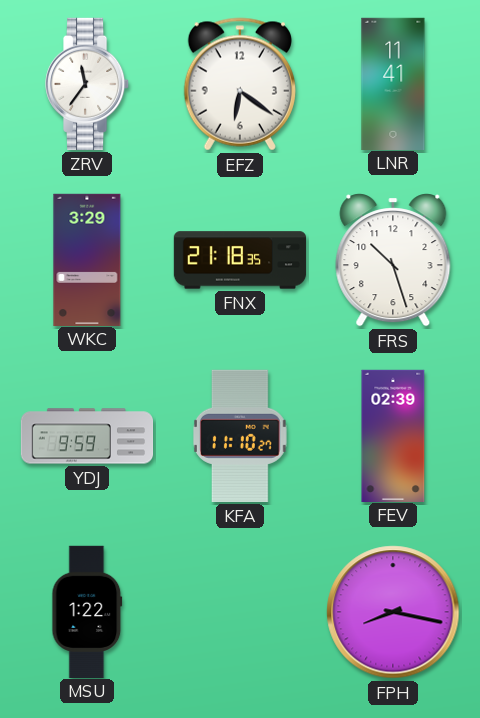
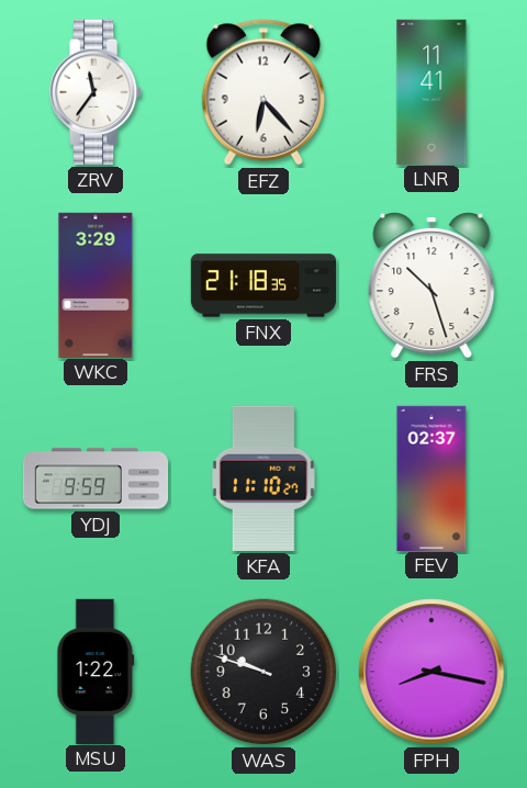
EFZ: 6:21 -> 6:23
FEV: 02:39 -> 02:37
WAS: none -> 9:48
